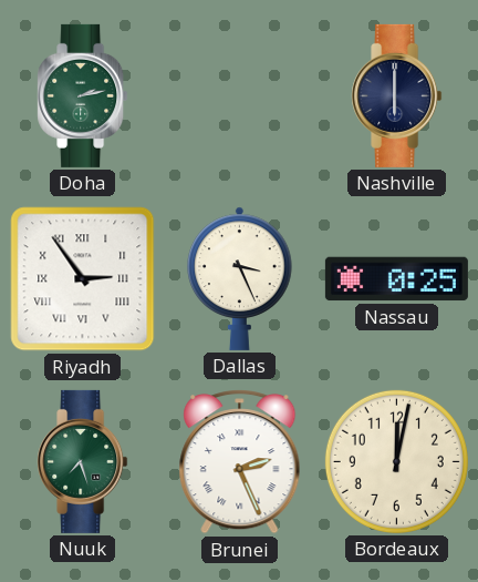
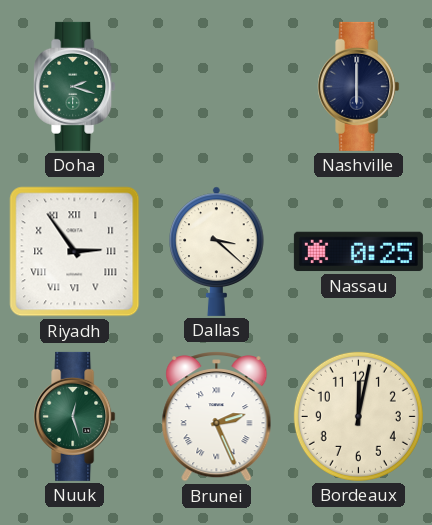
Doha: 2:13 -> 2:18
Dallas: 3:26 -> 3:22
Nuuk: 7:27 -> 12:27
